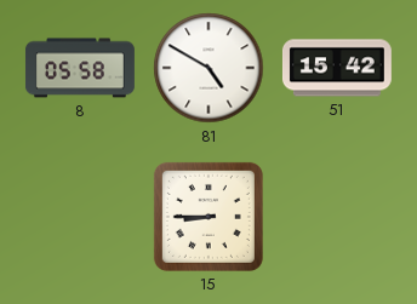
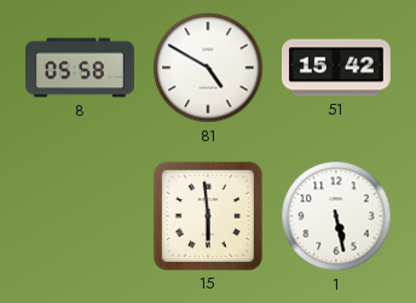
15: 8:45 -> 5:59
1: none -> 5:28
